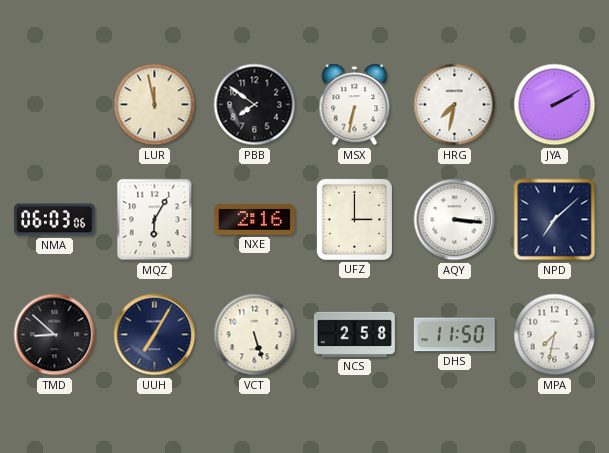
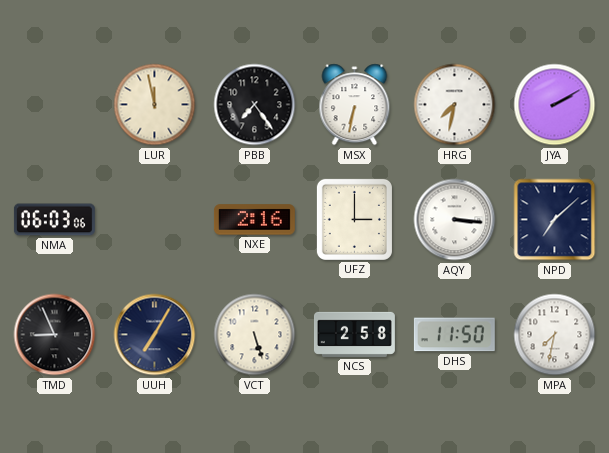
PBB: 7:51 -> 7:24
MQZ: 6:05 -> none
TMD: 8:52 -> 8:56
